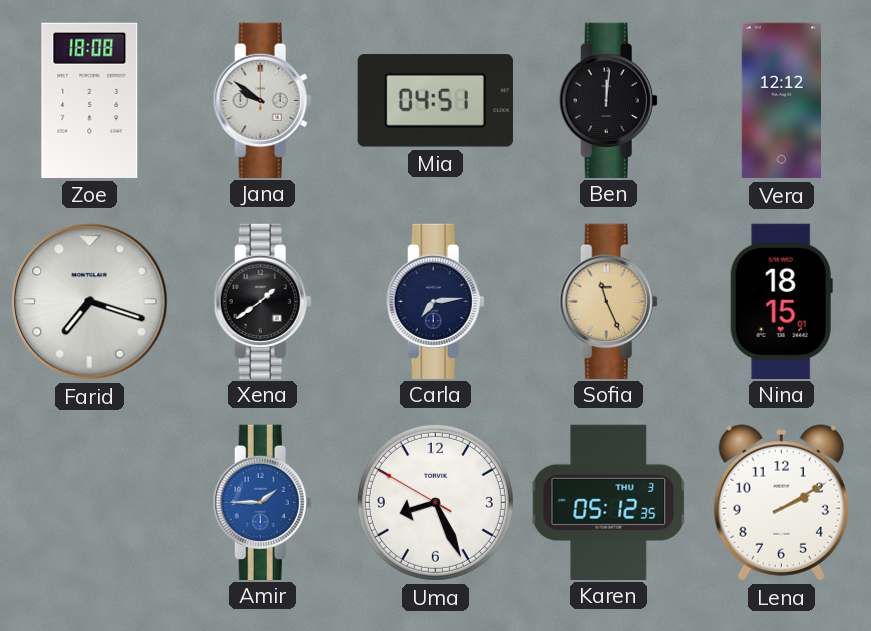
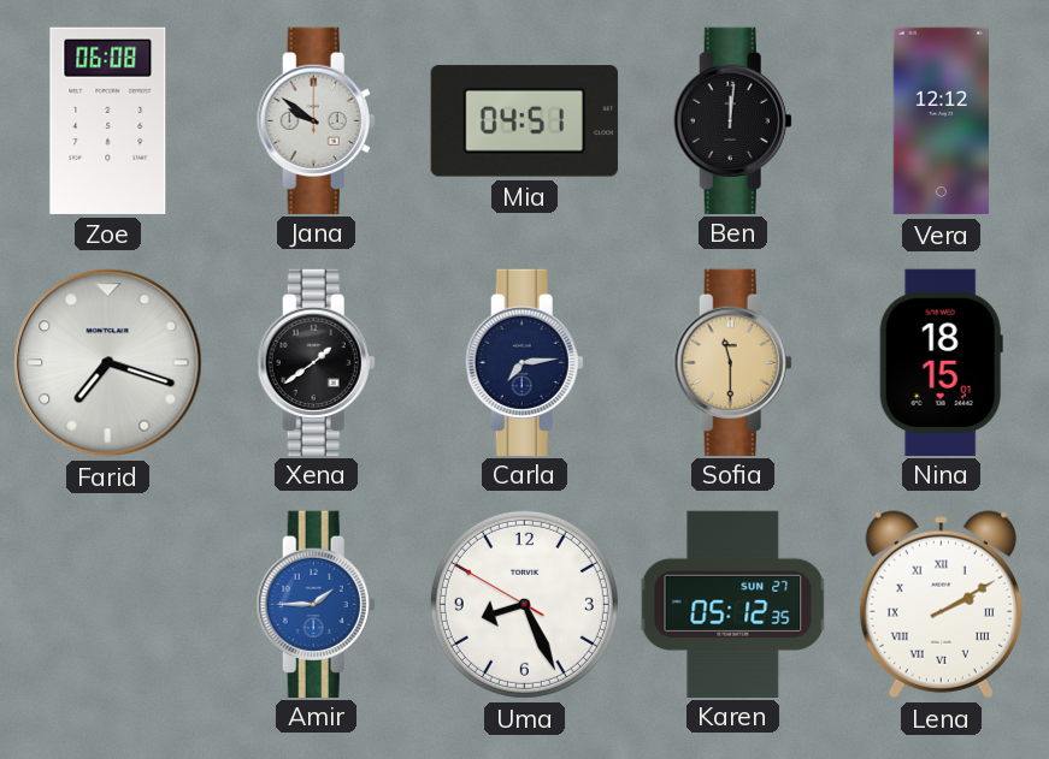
Zoe: 18:08 -> 06:08
Sofia: 11:26 -> 11:30
Karen date: THU 3 -> SUN 27
Lena numerals: Arabic -> Roman
